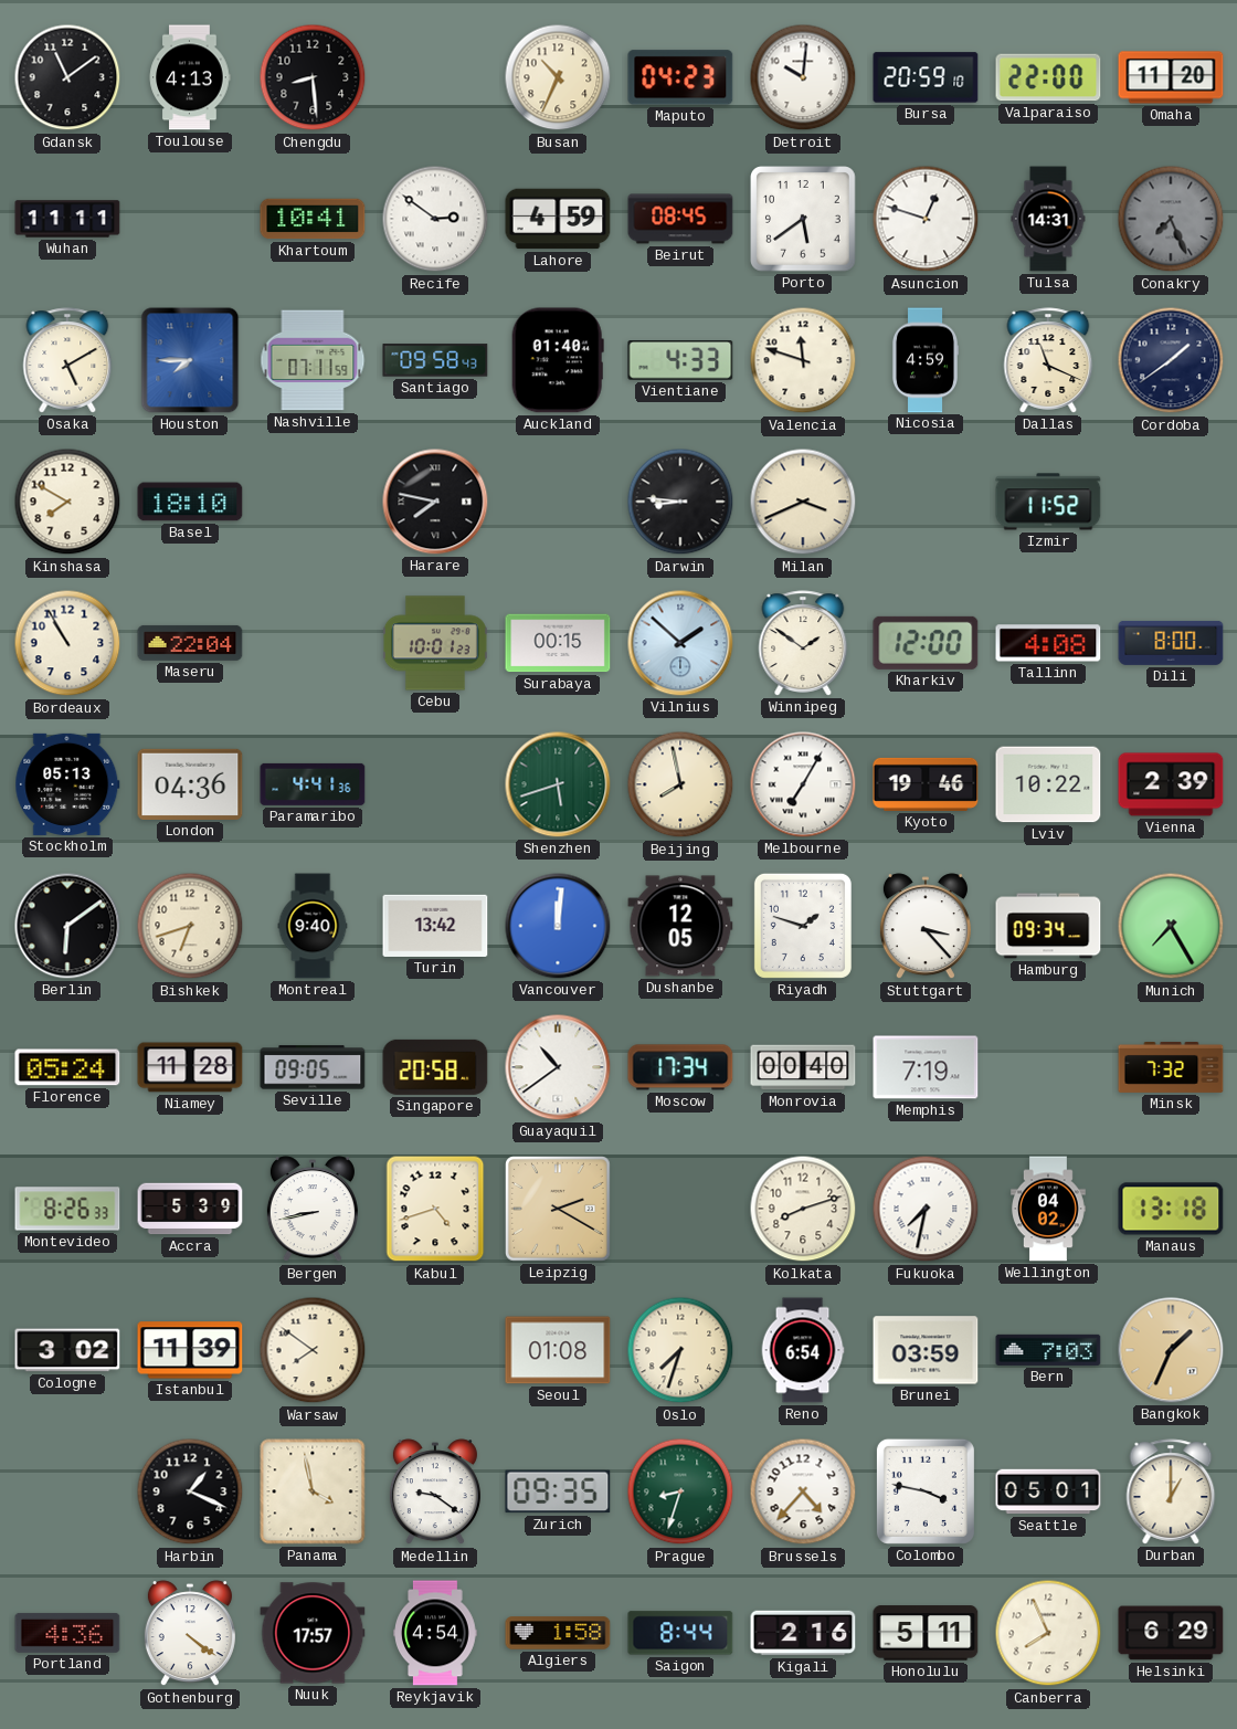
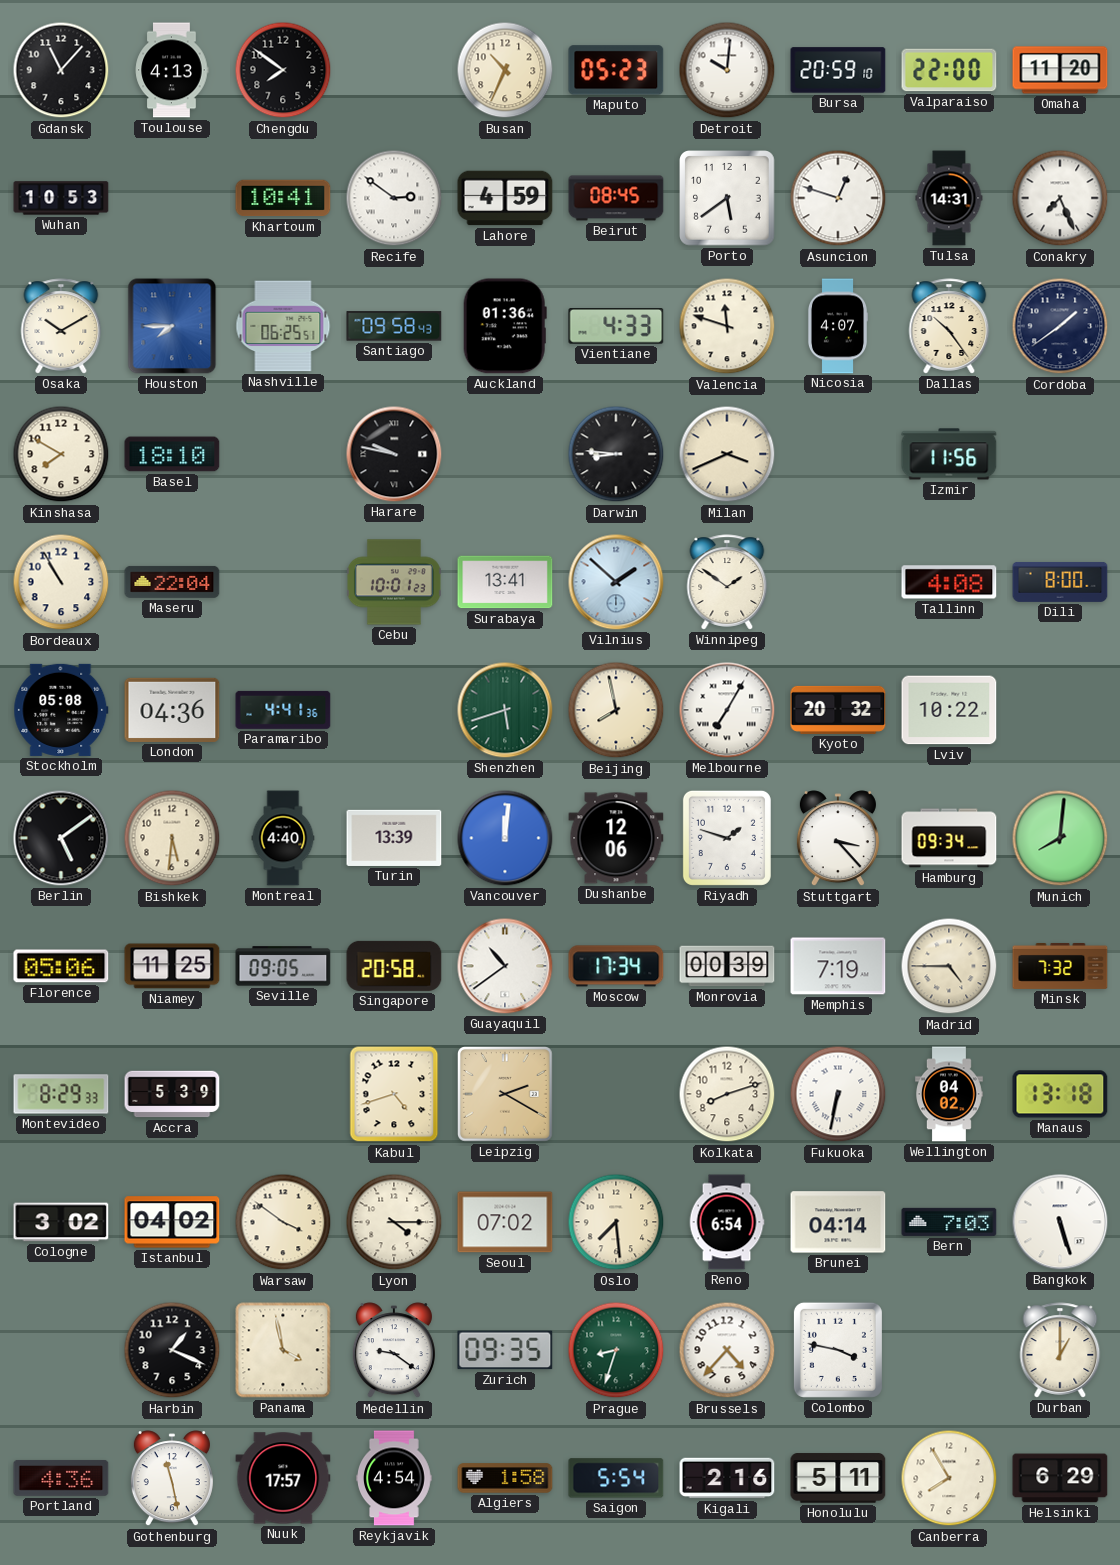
Gdansk: 11:09 -> 11:07
Chengdu: 8:29 -> 7:51
Maputo: 04:23 -> 05:23
Wuhan: 11:11 -> 10:53
Conakry dial: grey -> white
Osaka: 5:10 -> 10:10
Nashville: 07:11 -> 06:25
Auckland: 01:40 -> 01:36
Nicosia: 4:59 -> 4:07
Dallas: 11:19 -> 10:24
Harare: 7:47 -> 9:47
Izmir: 11:52 -> 11:56
Surabaya: 00:15 -> 13:41
Kharkiv: 12:00 -> none
Stockholm: 05:13 -> 05:08
Kyoto: 19:46 -> 20:32
Vienna: 2:39 -> none
Berlin: 6:09 -> 5:09
Bishkek: 6:42 -> 5:31
Montreal: 9:40 -> 4:40
Turin: 13:42 -> 13:39
Dushanbe: 12:05 -> 12:06
Munich: 7:25 -> 8:01
Florence: 05:24 -> 05:06
Niamey: 11:28 -> 11:25
Monrovia: 00:40 -> 00:39
Madrid: none -> 4:45
Montevideo: 8:26 -> 8:29
Bergen: 8:43 -> none
Fukuoka: 7:32 -> 6:32
Istanbul: 11:39 -> 04:02
Warsaw: 7:51 -> 3:51
Lyon: none -> 4:15
Seoul: 01:08 -> 07:02
Oslo: 7:33 -> 7:29
Brunei: 03:59 -> 04:14
Bangkok: 1:34 -> 5:27
Bangkok dial: champagne -> white
Seattle: 05:01 -> none
Gothenburg: 4:21 -> 11:28
Saigon: 8:44 -> 5:54
Canberra: 7:56 -> 7:55
